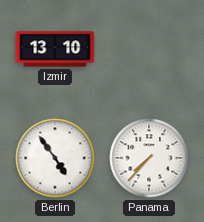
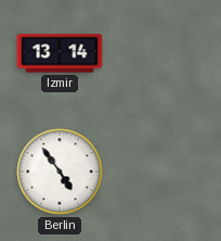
Izmir: 13:10 -> 13:14
Panama: 7:37 -> none
